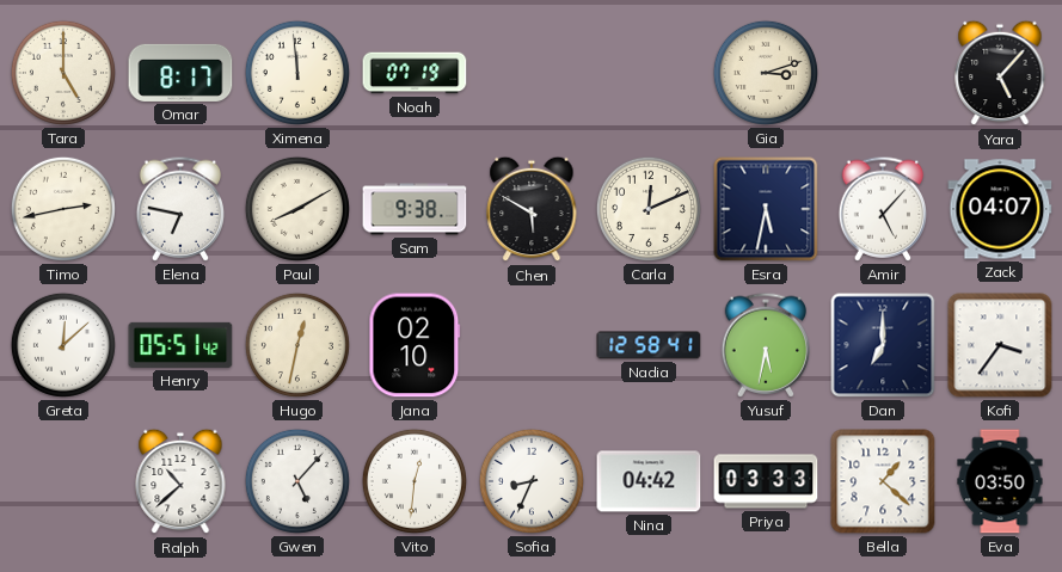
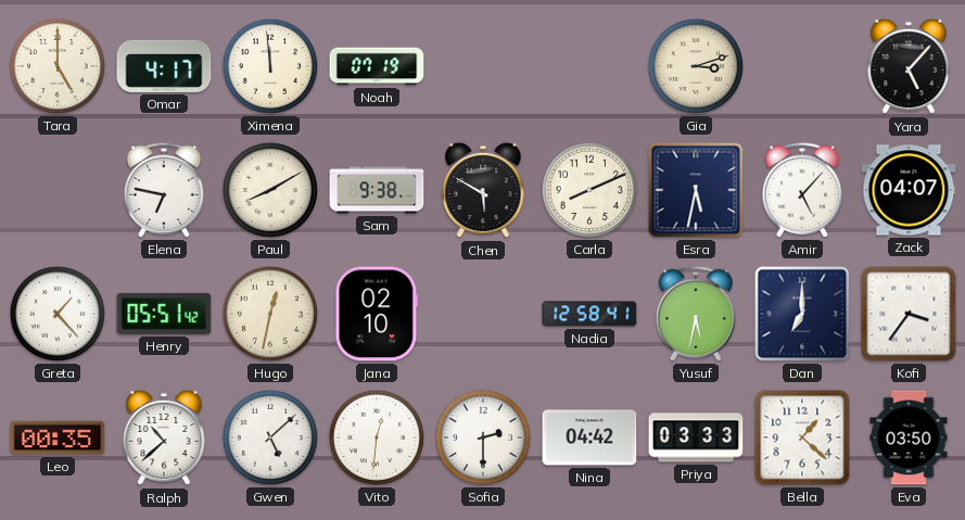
Omar: 8:17 -> 4:17
Timo: 2:43 -> none
Carla: 12:11 -> 8:11
Greta: 12:08 -> 1:23
Leo: none -> 00:35
Gwen: 5:07 -> 5:08
Sofia: 8:34 -> 2:30
